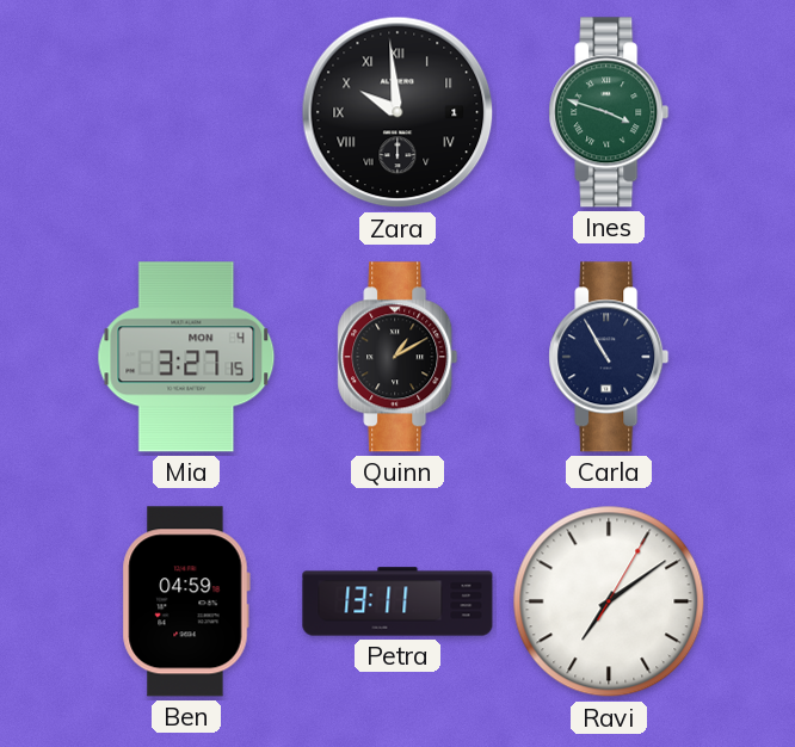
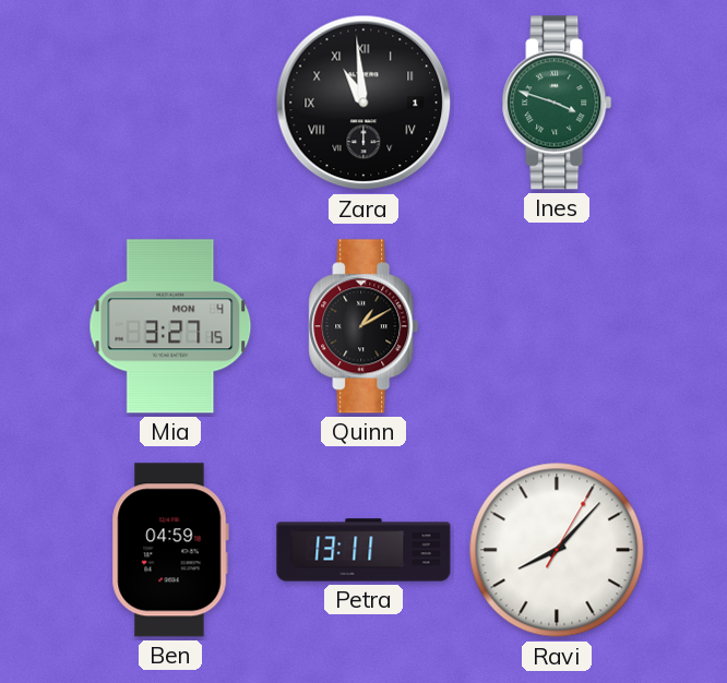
Zara: 9:59 -> 10:59
Carla: 10:55 -> none
Ravi: 7:09 -> 8:07
